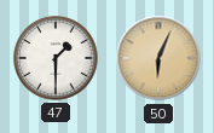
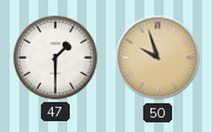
50: 6:04 -> 9:57
